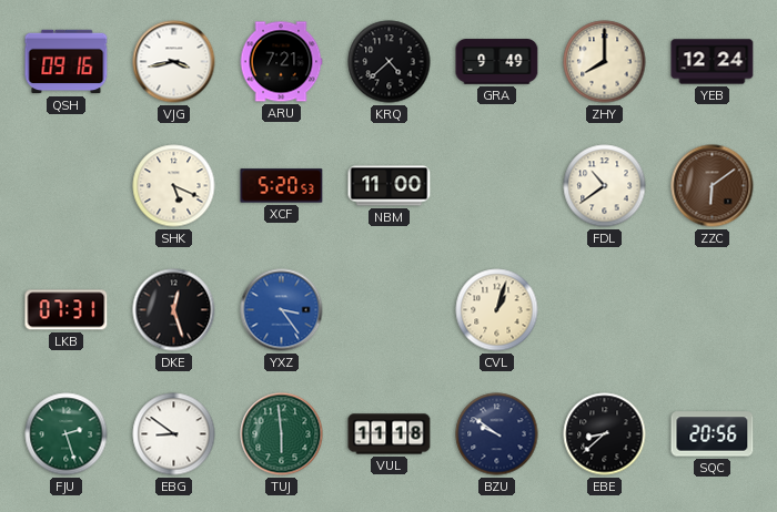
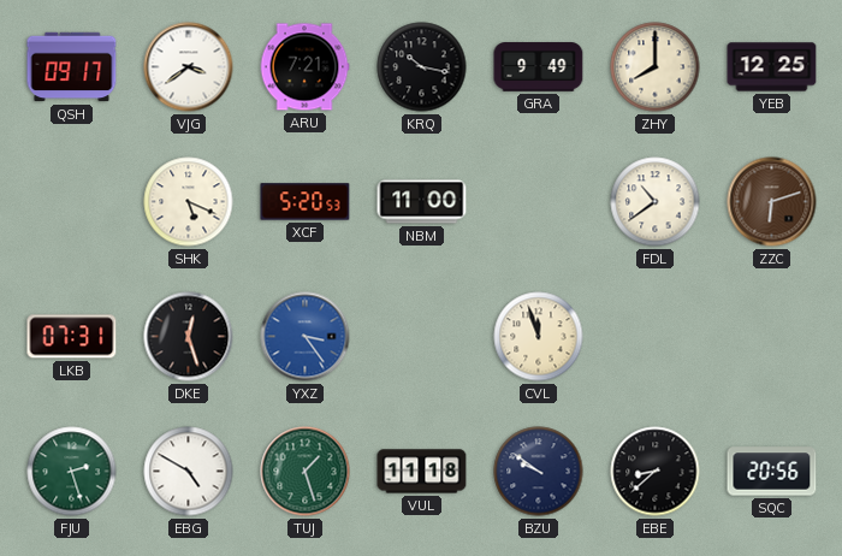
QSH: 09:16 -> 09:17
VJG: 3:43 -> 3:39
KRQ: 4:38 -> 10:17
YEB: 12:24 -> 12:25
ZZC: 6:09 -> 6:12
CVL: 1:03 -> 11:57
EBG: 8:51 -> 4:50
TUJ: 5:59 -> 1:27
